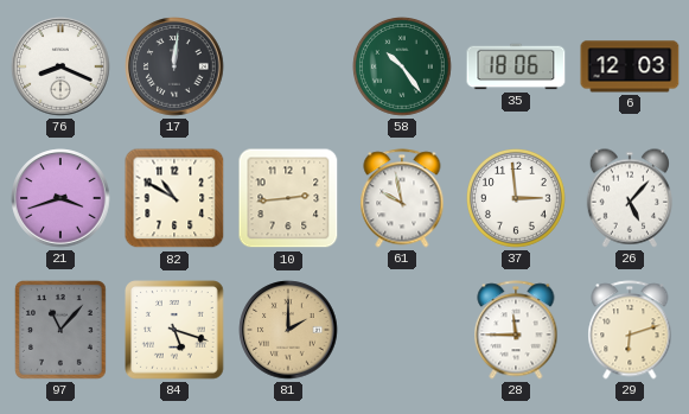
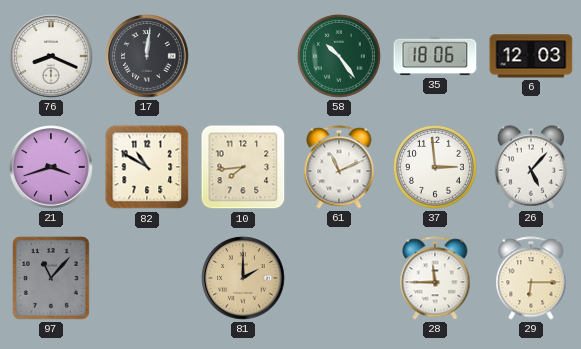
10: 2:44 -> 7:44
61: 9:58 -> 11:11
84: 5:18 -> none
29: 6:12 -> 6:15
